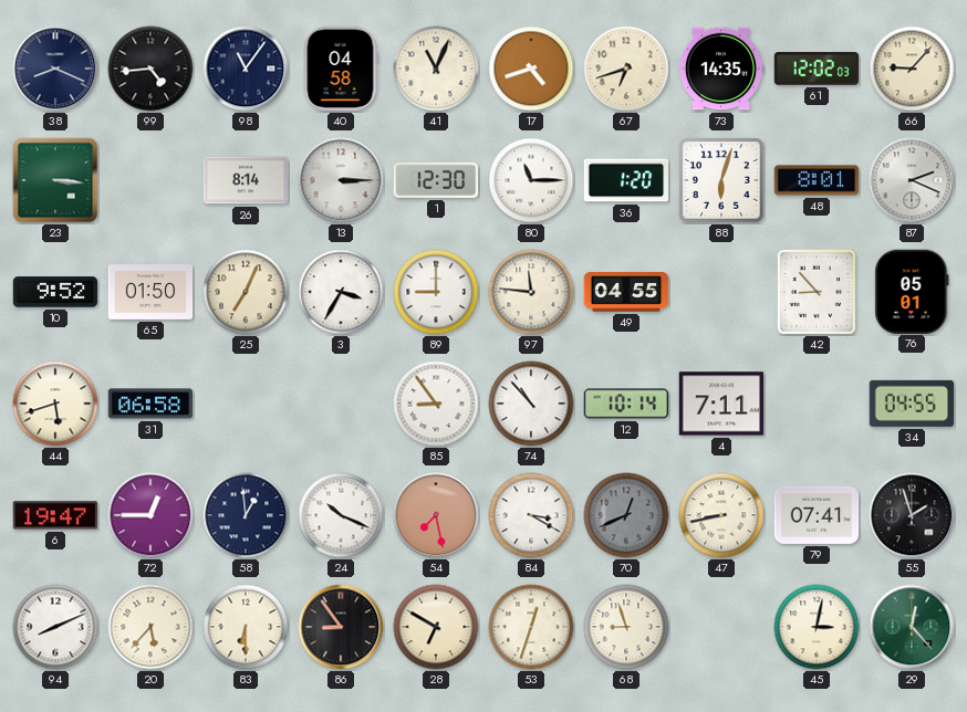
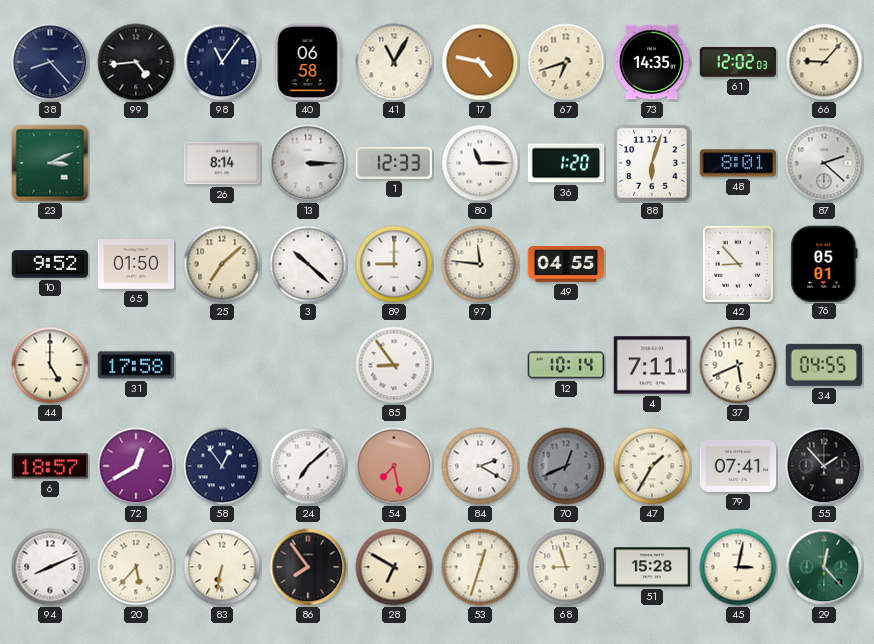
38: 8:19 -> 8:23
40: 04:58 -> 06:58
41: 11:04 -> 11:05
17: 4:42 -> 4:47
23: 3:16 -> 3:11
1: 12:30 -> 12:33
87: 2:19 -> 2:22
25: 7:04 -> 7:08
3: 3:35 -> 10:22
44: 5:42 -> 5:00
31: 06:58 -> 17:58
74: 10:53 -> none
37: none -> 5:41
6: 19:47 -> 18:57
72: 12:45 -> 12:40
58: 12:59 -> 12:54
24: 10:19 -> 7:08
84: 3:20 -> 2:20
47: 8:43 -> 1:35
55: 1:57 -> 1:53
83: 6:30 -> 6:32
86: 8:54 -> 7:54
51: none -> 15:28
